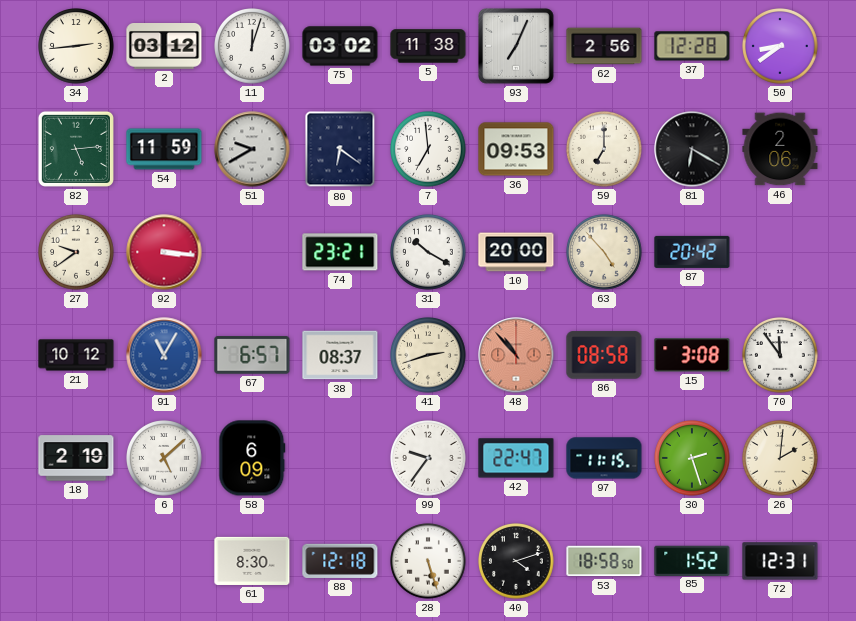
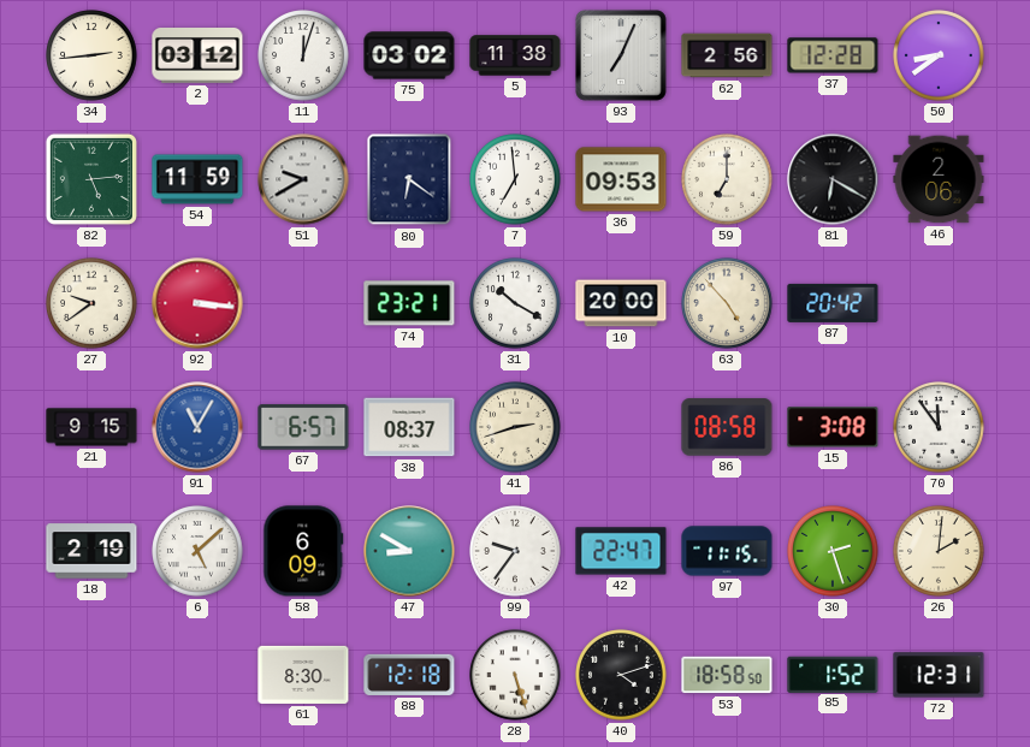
21: 10:12 -> 9:15
48: 10:53 -> none
47: none -> 8:50
